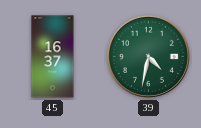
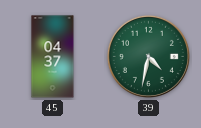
45: 16:37 -> 04:37
